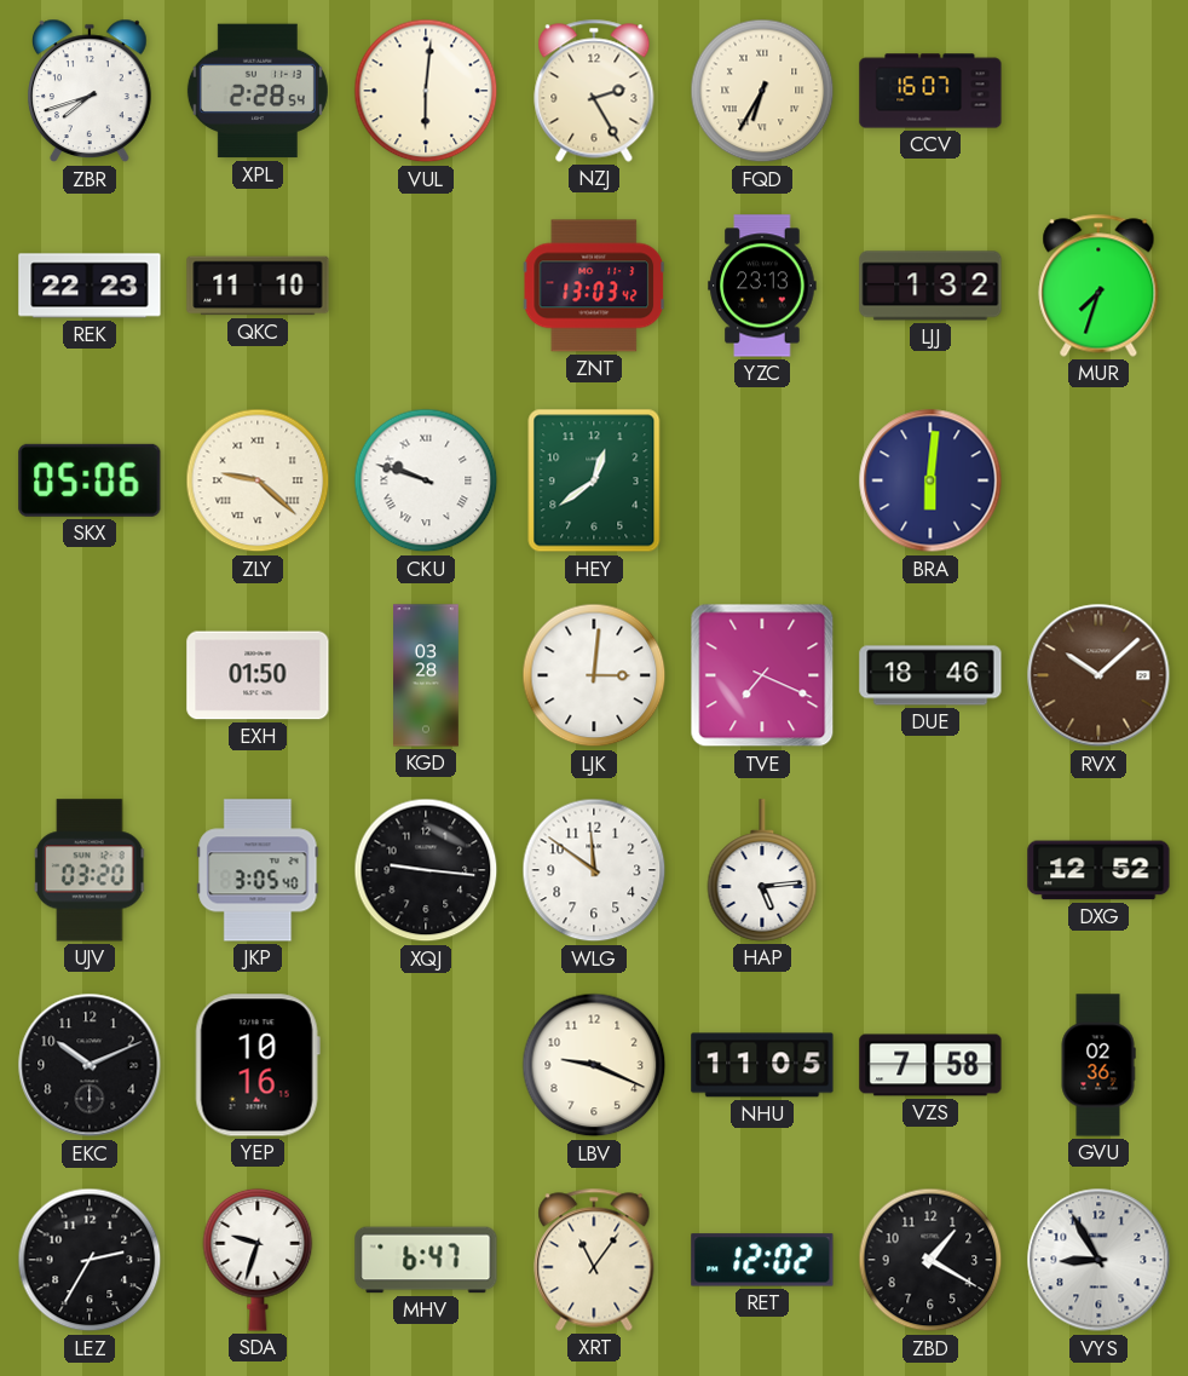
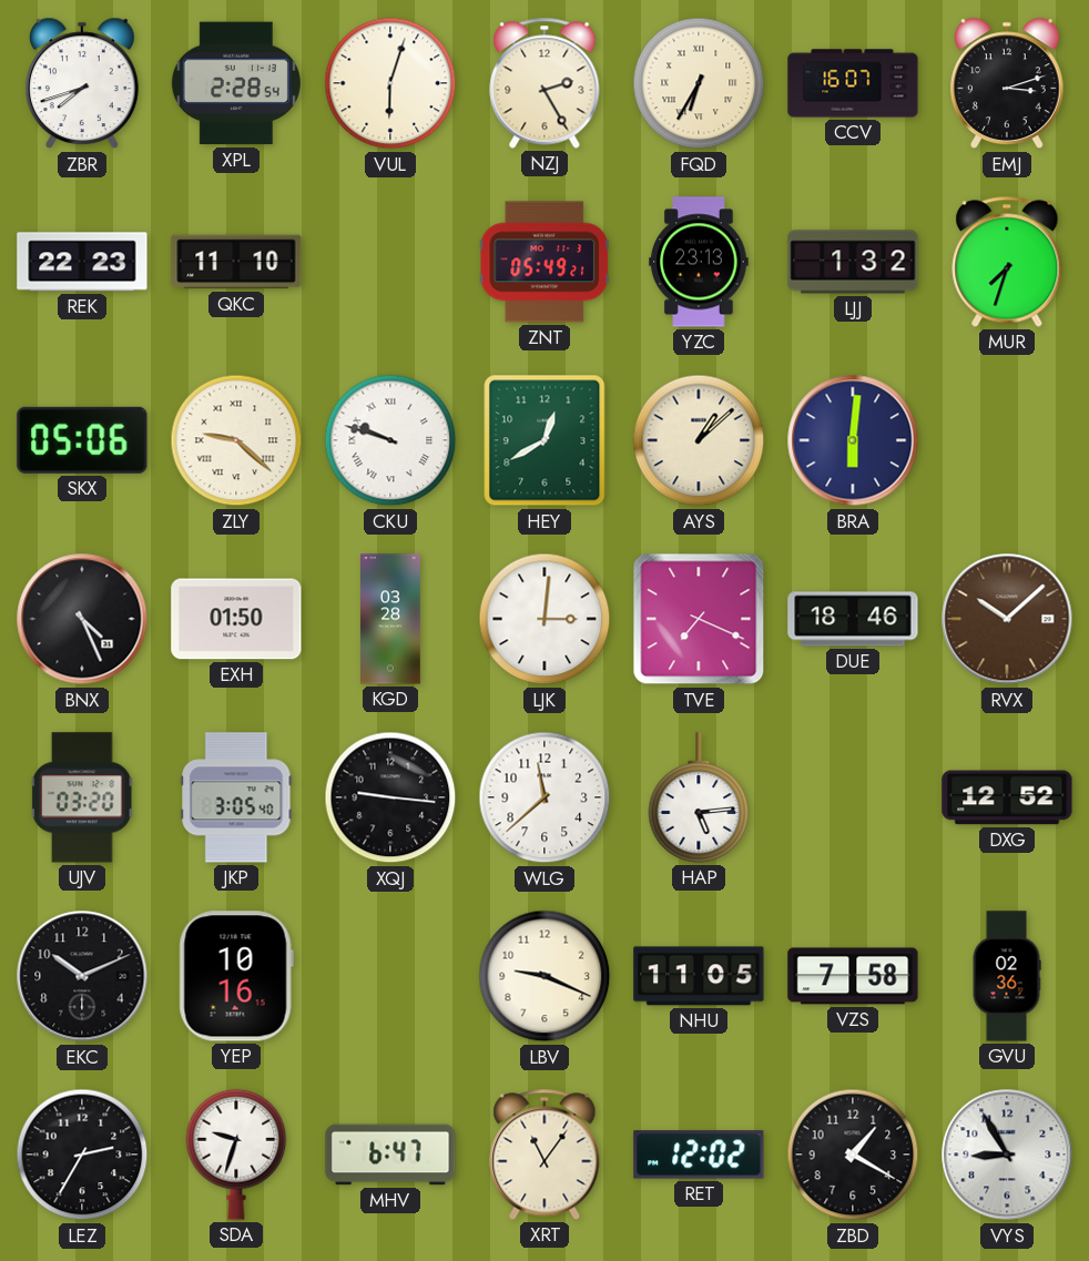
VUL: 6:01 -> 6:03
EMJ: none -> 3:12
ZNT: 13:03 -> 05:49
HEY: 12:39 -> 12:40
AYS: none -> 1:08
BNX: none -> 4:26
WLG: 11:51 -> 11:38
